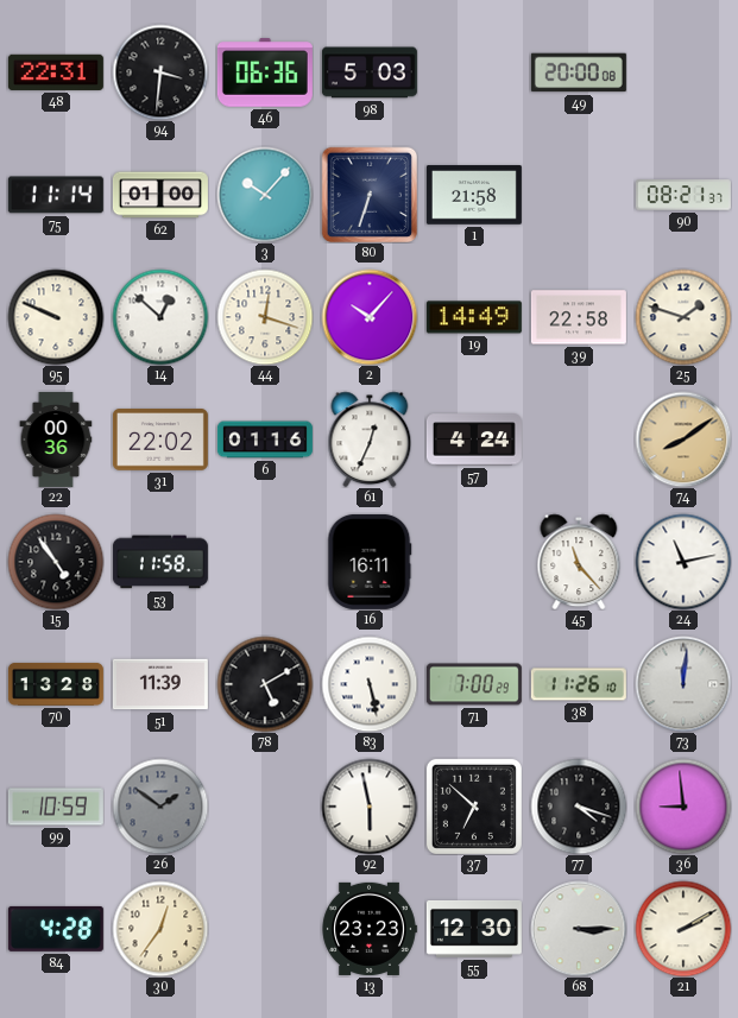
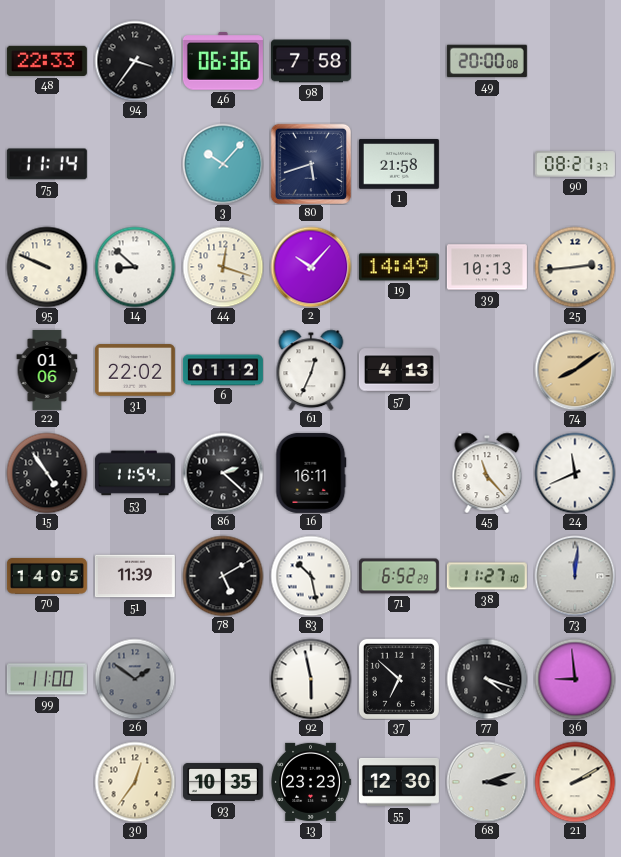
48: 22:31 -> 22:33
94: 3:31 -> 3:36
98: 5:03 -> 7:58
62: 01:00 -> none
80: 6:33 -> 5:42
14: 12:52 -> 8:52
39: 22:58 -> 10:13
25: 1:48 -> 2:44
22: 00:36 -> 01:06
6: 01:16 -> 01:12
57: 4:24 -> 4:13
53: 11:58 -> 11:54
86: none -> 2:22
24: 11:13 -> 11:41
70: 13:28 -> 14:05
83: 5:28 -> 10:28
71: 7:00 -> 6:52
38: 11:26 -> 11:27
99: 10:59 -> 11:00
84: 4:28 -> none
93: none -> 10:35
68: 3:15 -> 3:12
